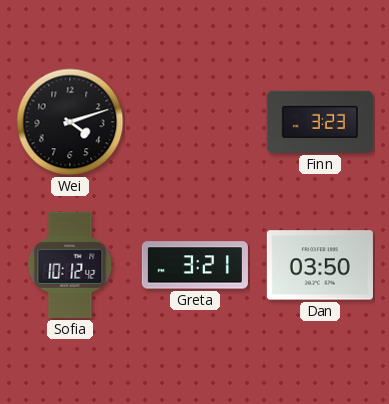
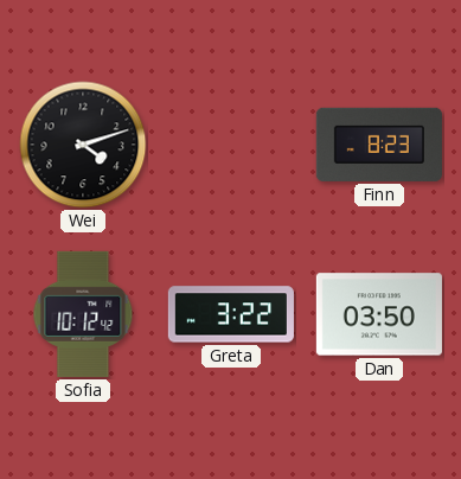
Finn: 3:23 -> 8:23
Greta: 3:21 -> 3:22
